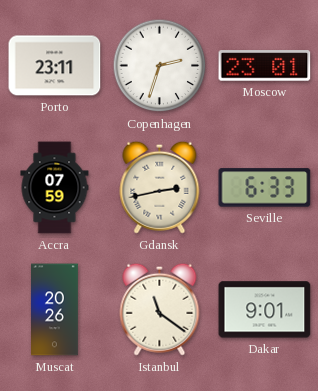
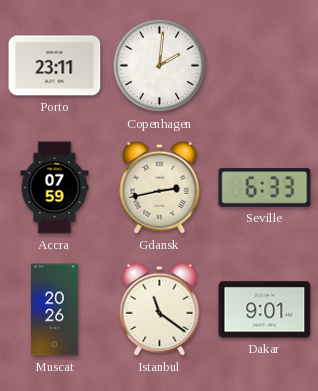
Copenhagen: 2:33 -> 2:01
Moscow: 23:01 -> none
